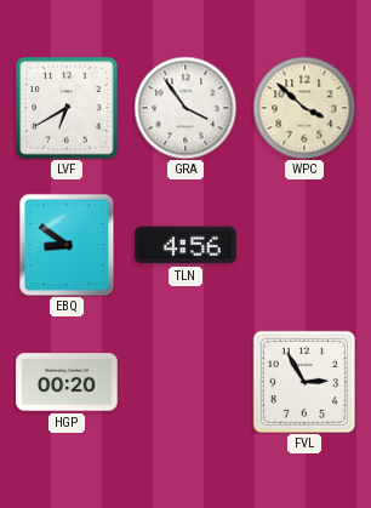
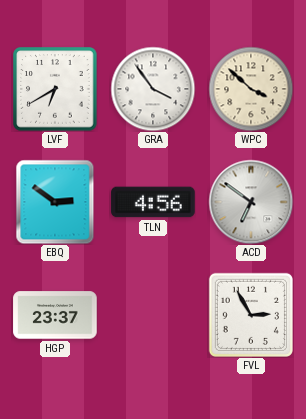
EBQ: 8:51 -> 2:51
ACD: none -> 6:51
HGP: 00:20 -> 23:37
